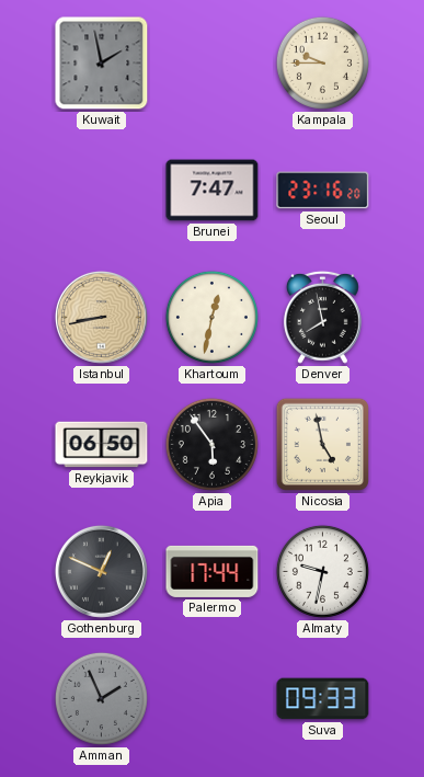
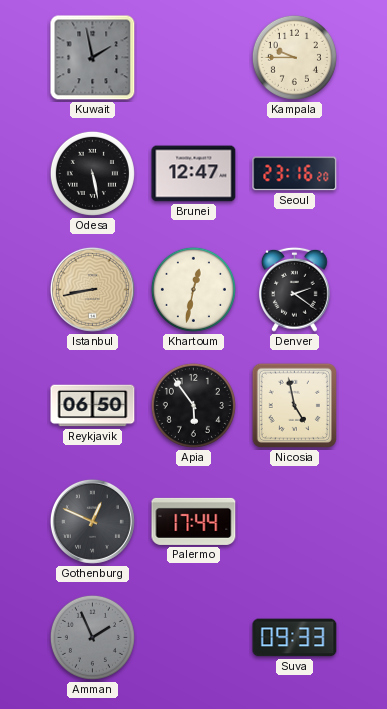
Odesa: none -> 5:28
Brunei: 7:47 -> 12:47
Denver: 7:58 -> 2:21
Almaty: 9:32 -> none
